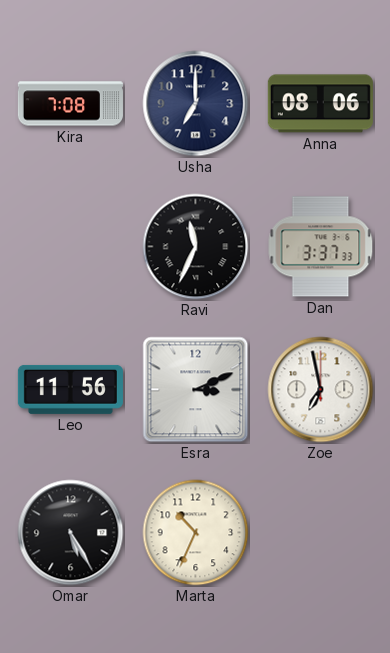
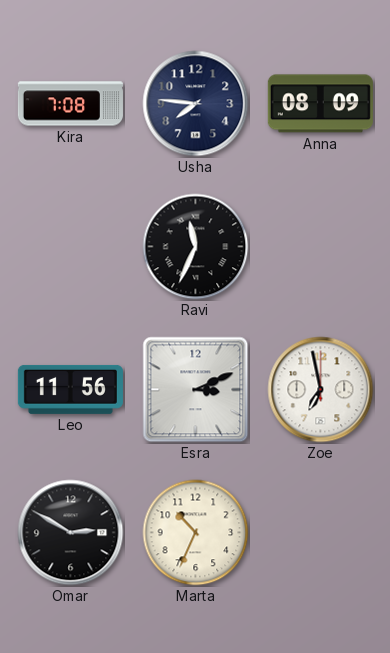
Usha: 7:00 -> 7:46
Anna: 08:06 -> 08:09
Dan: 3:37 -> none
Omar: 5:25 -> 2:50
